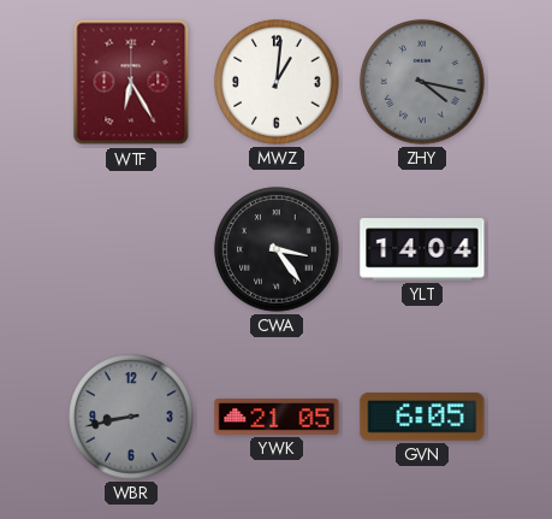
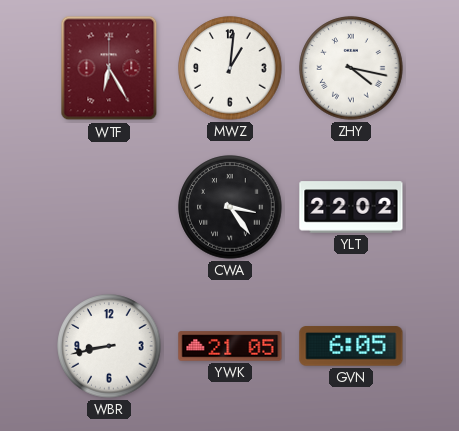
ZHY dial: grey -> white
YLT: 14:04 -> 22:02
WBR dial: grey -> white
